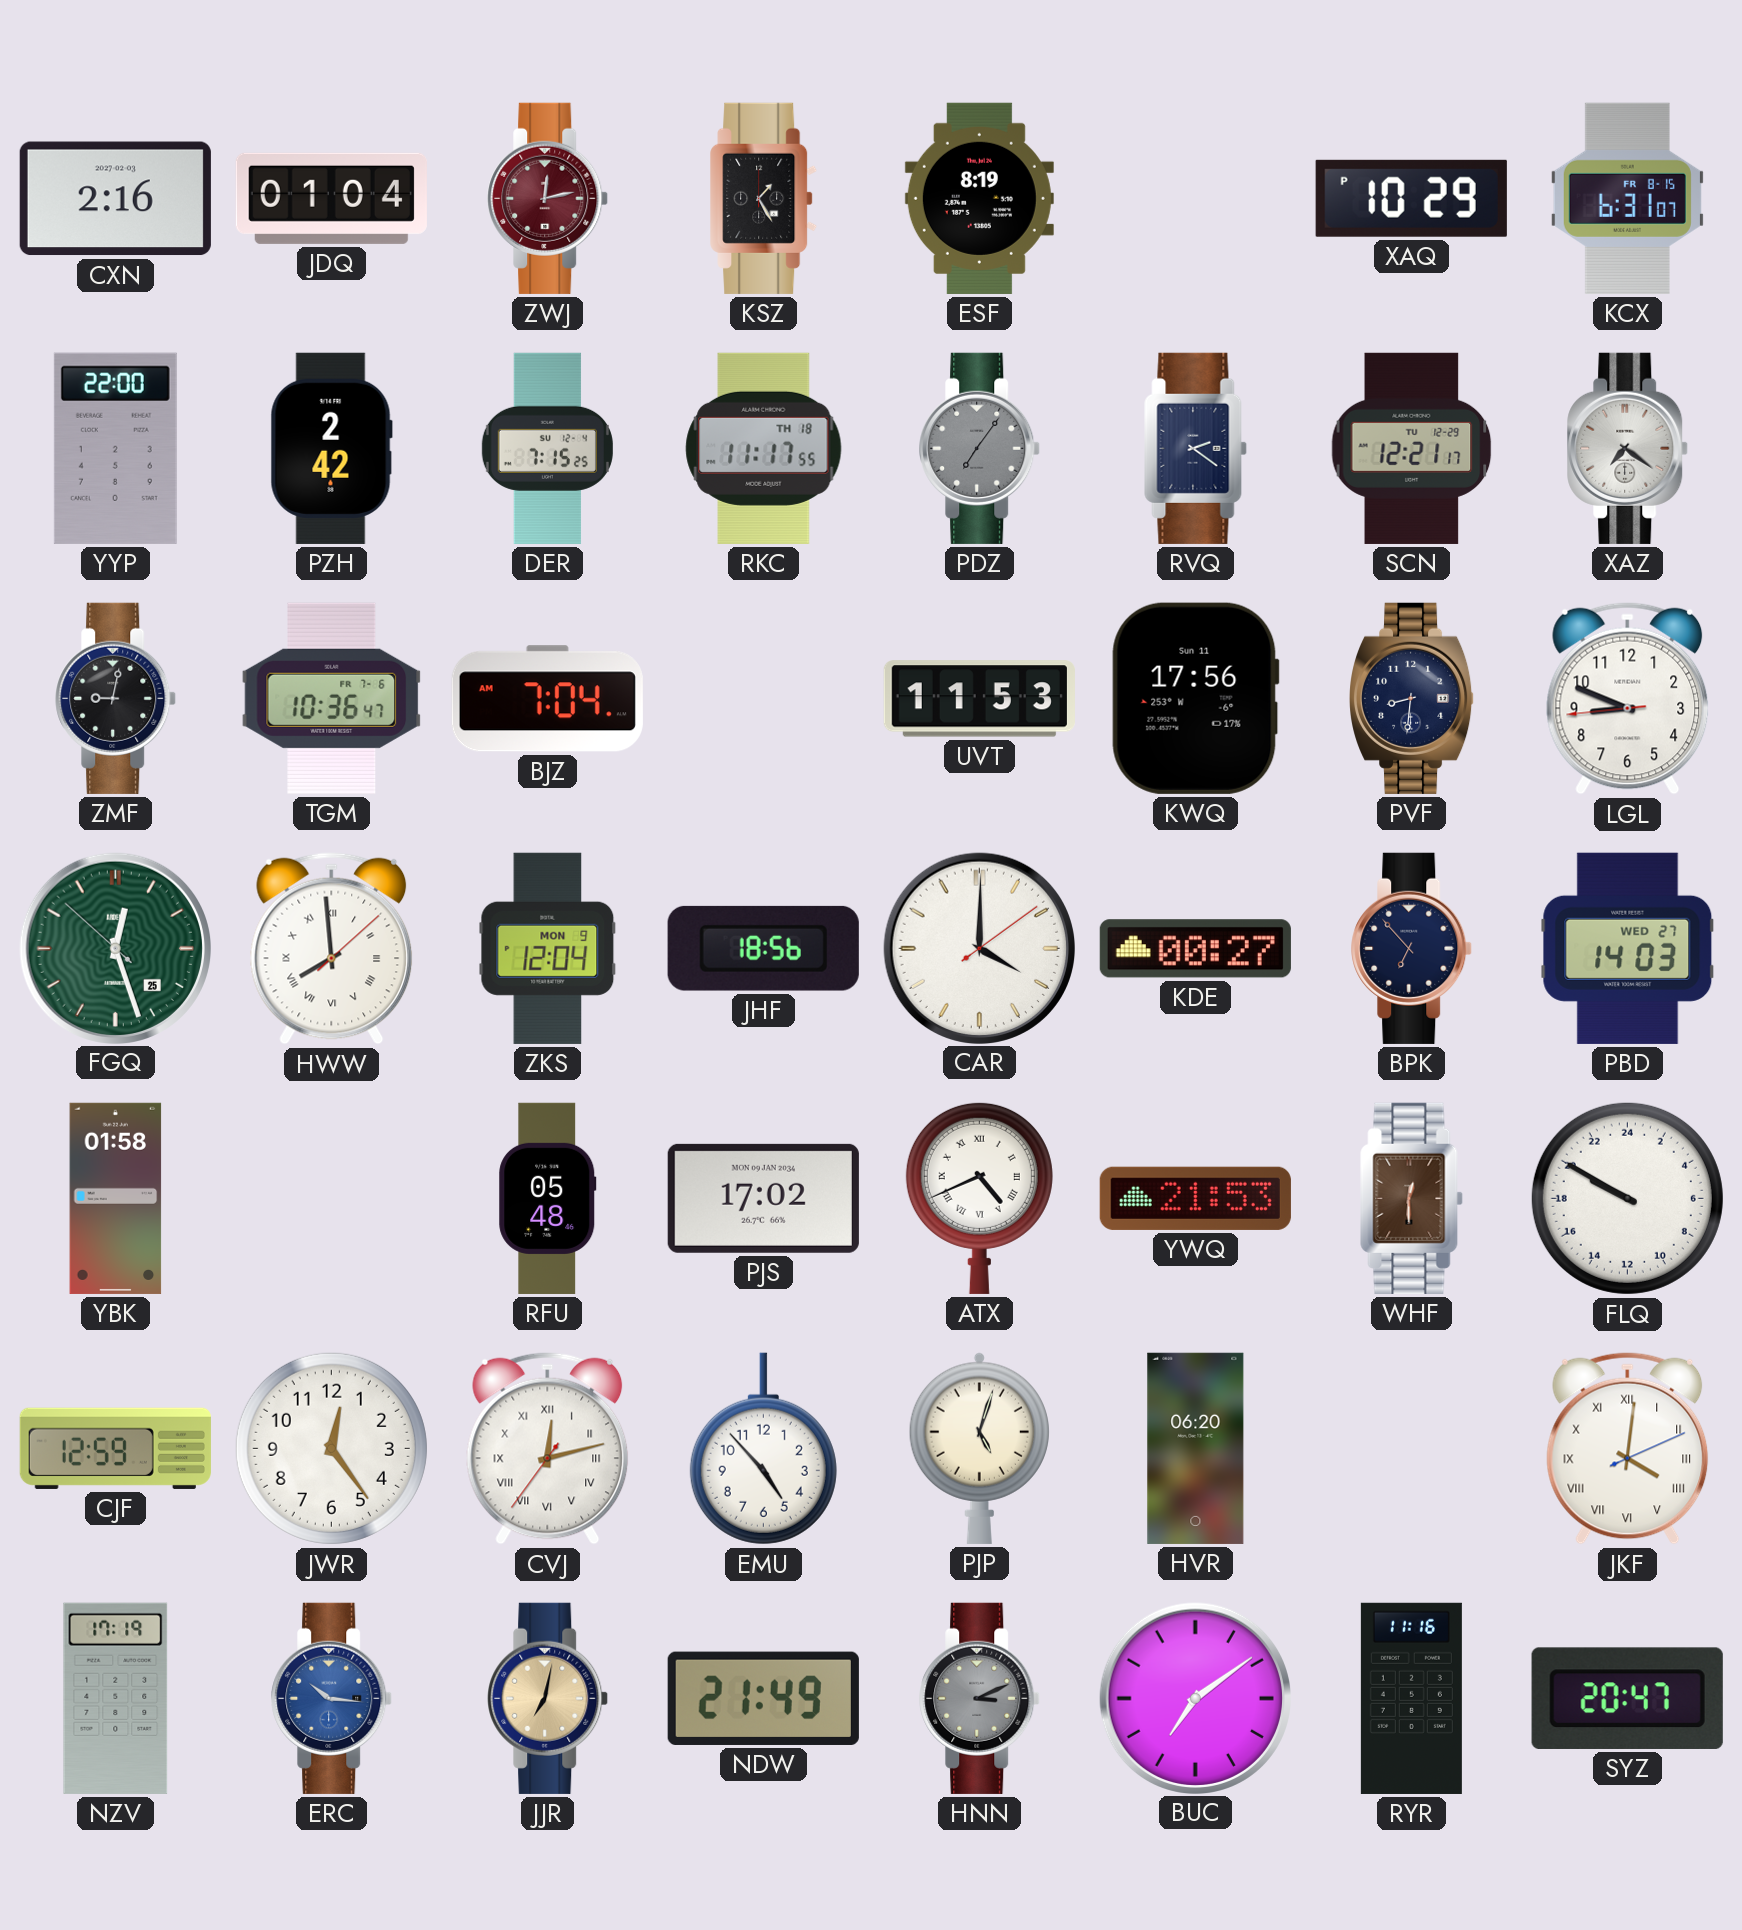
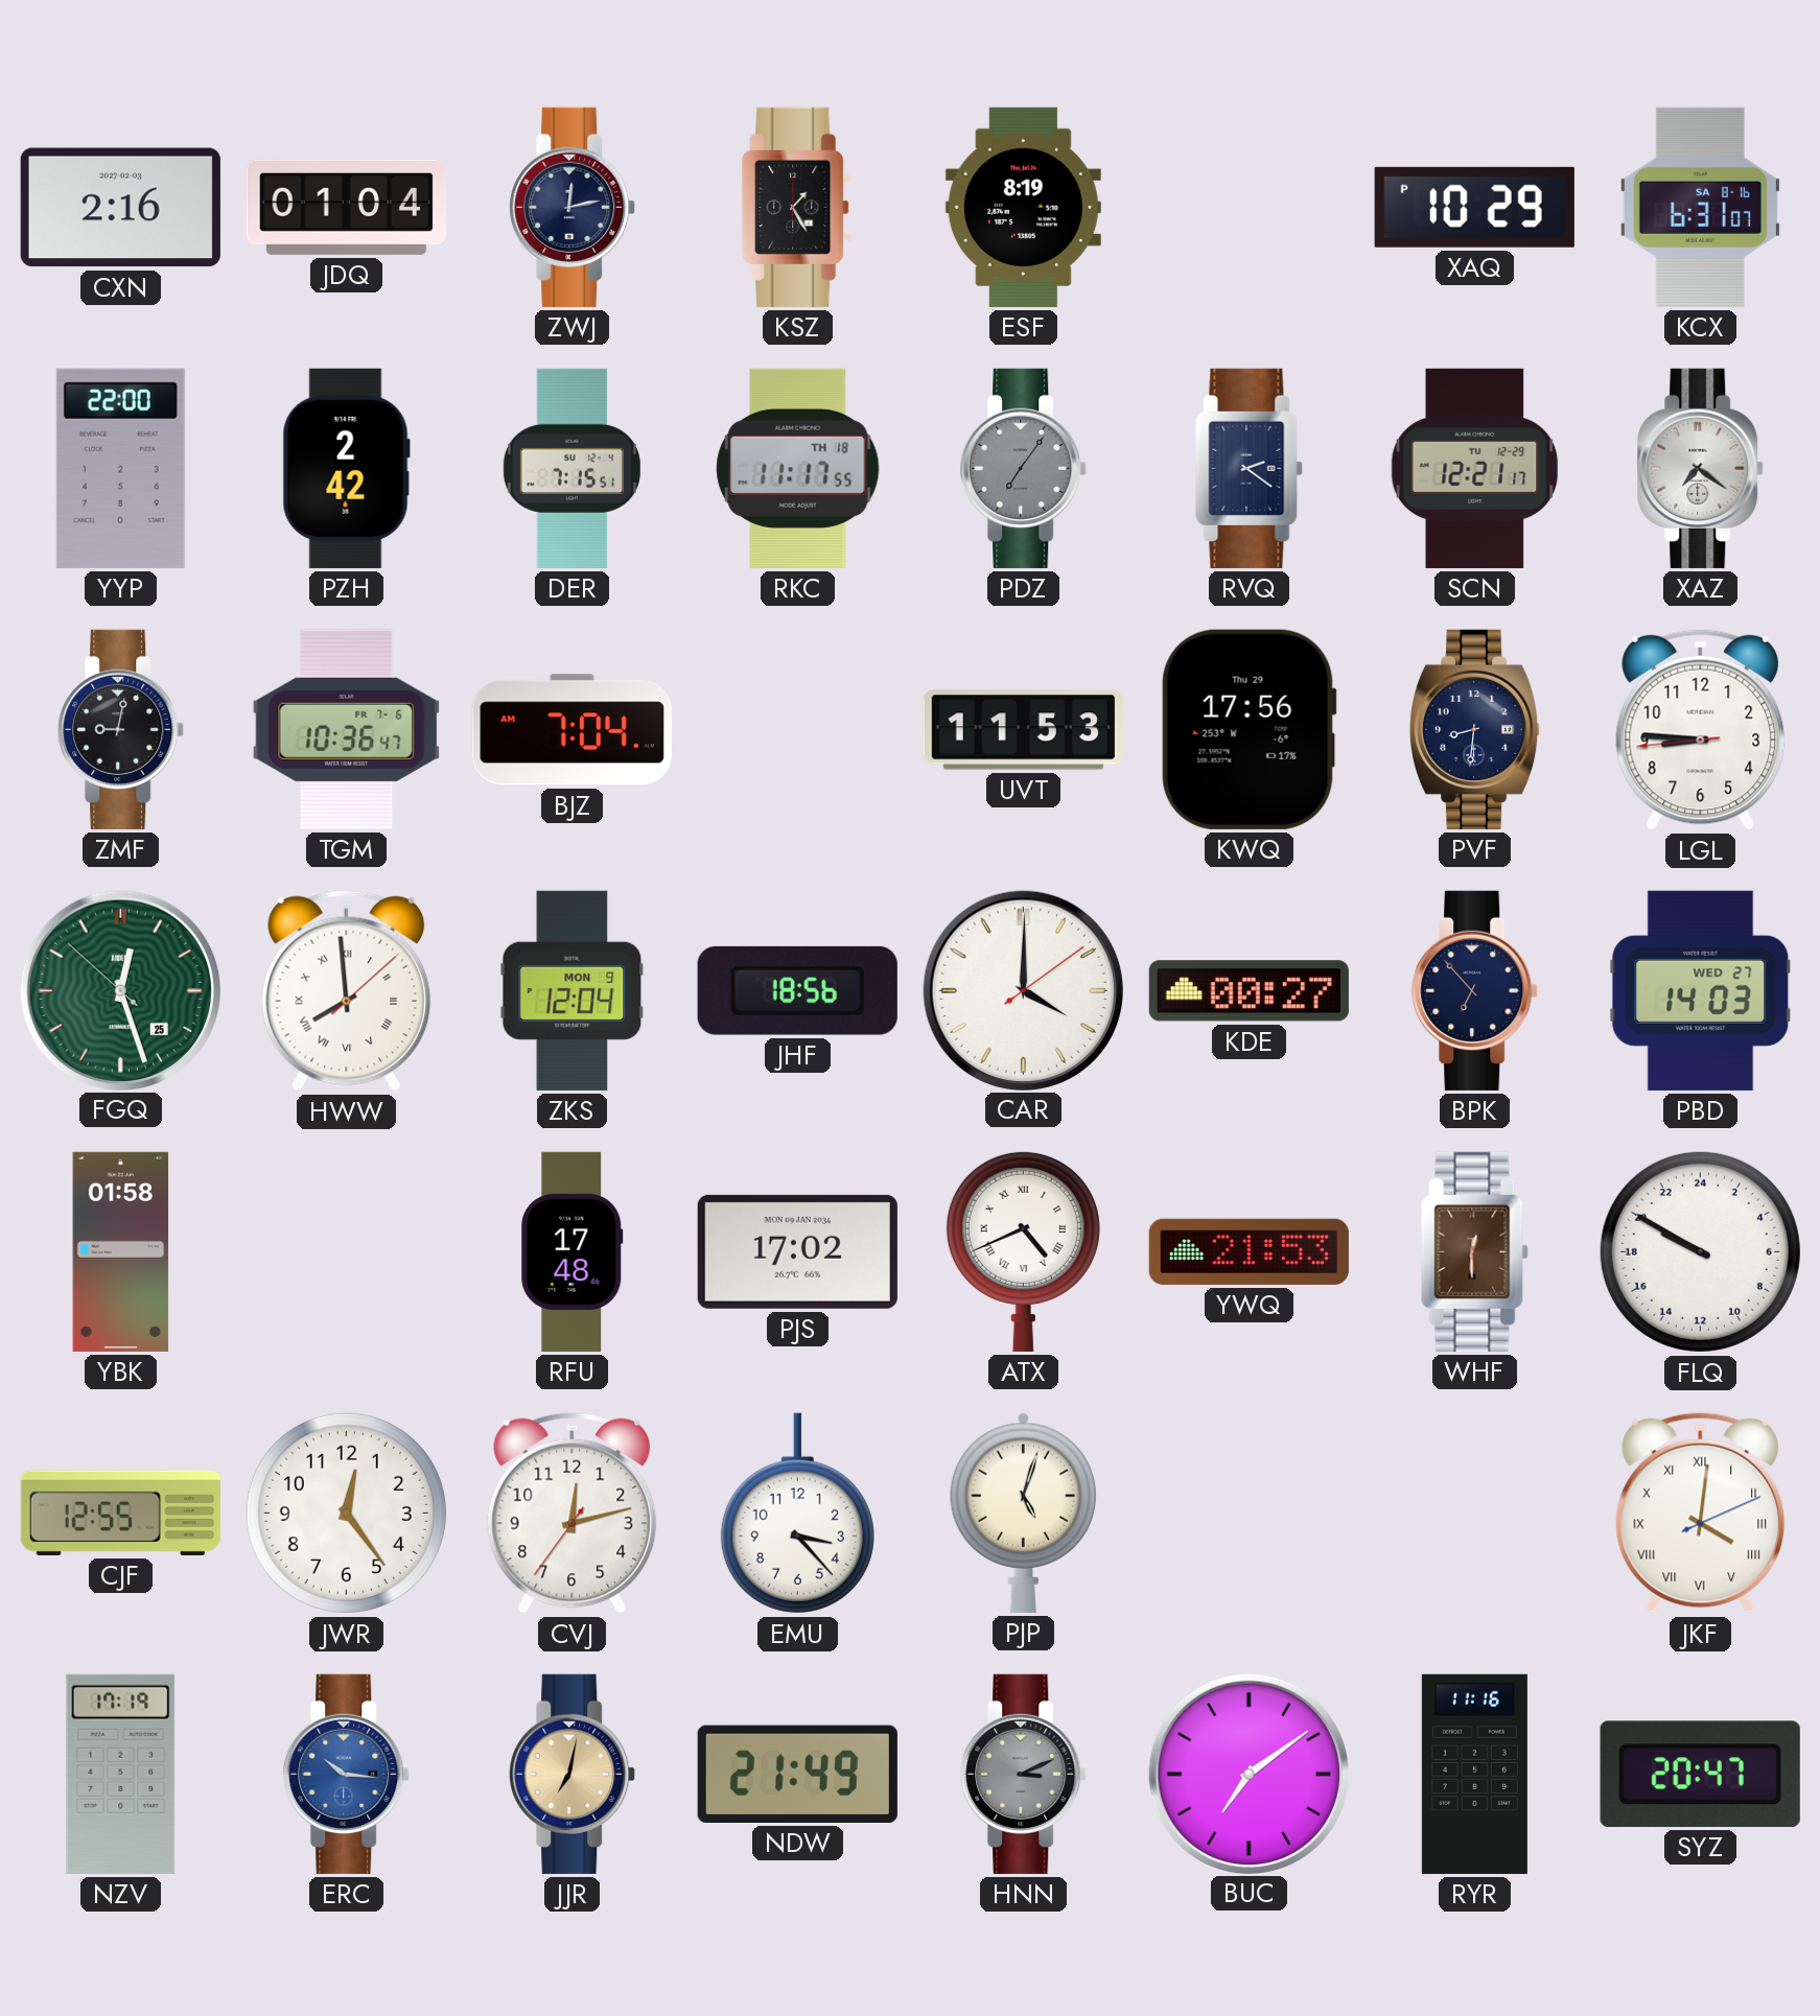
ZWJ dial: burgundy -> navy
KCX date: FR 8-15 -> SA 8-16
DER: 7:15:25 -> 7:15:51
KWQ date: Sun 11 -> Thu 29
LGL: 8:48 -> 8:45
RFU: 05:48 -> 17:48
CJF: 12:59 -> 12:55
CVJ numerals: Roman -> Arabic
EMU: 4:53 -> 3:23
HVR: 06:20 -> none
